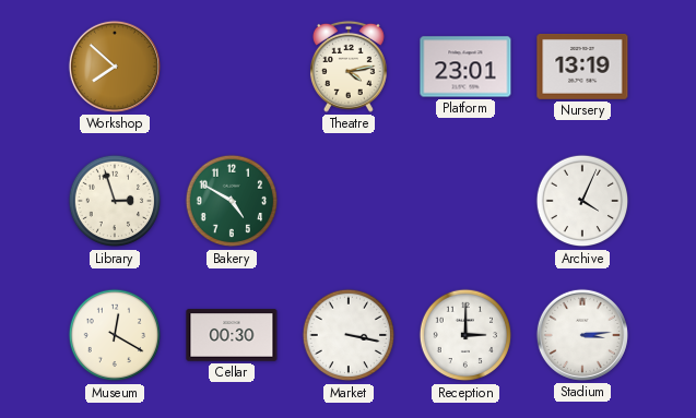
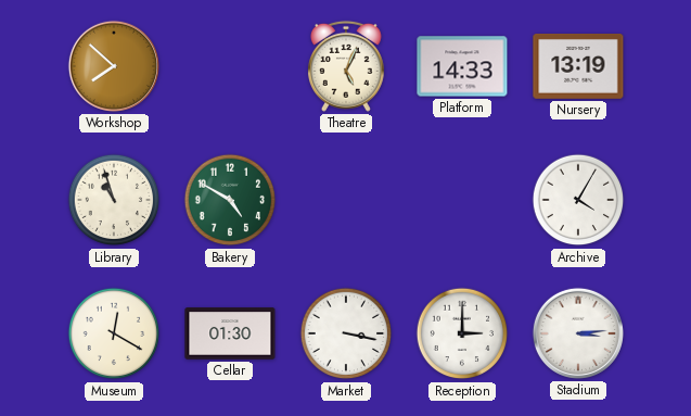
Theatre: 4:13 -> 5:04
Platform: 23:01 -> 14:33
Library: 2:57 -> 10:57
Archive: 4:04 -> 4:05
Cellar: 00:30 -> 01:30
